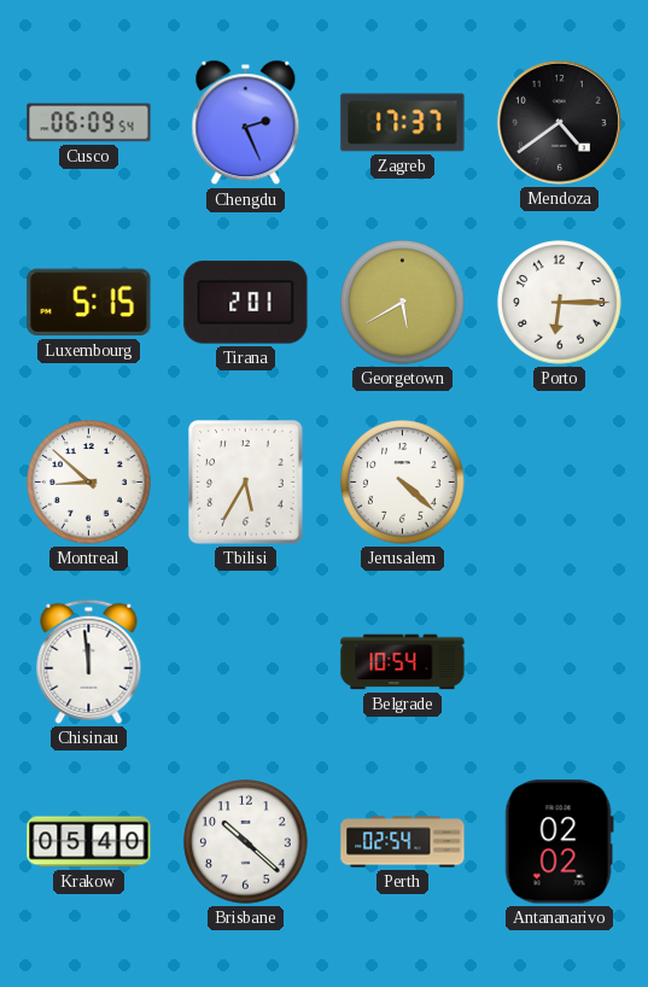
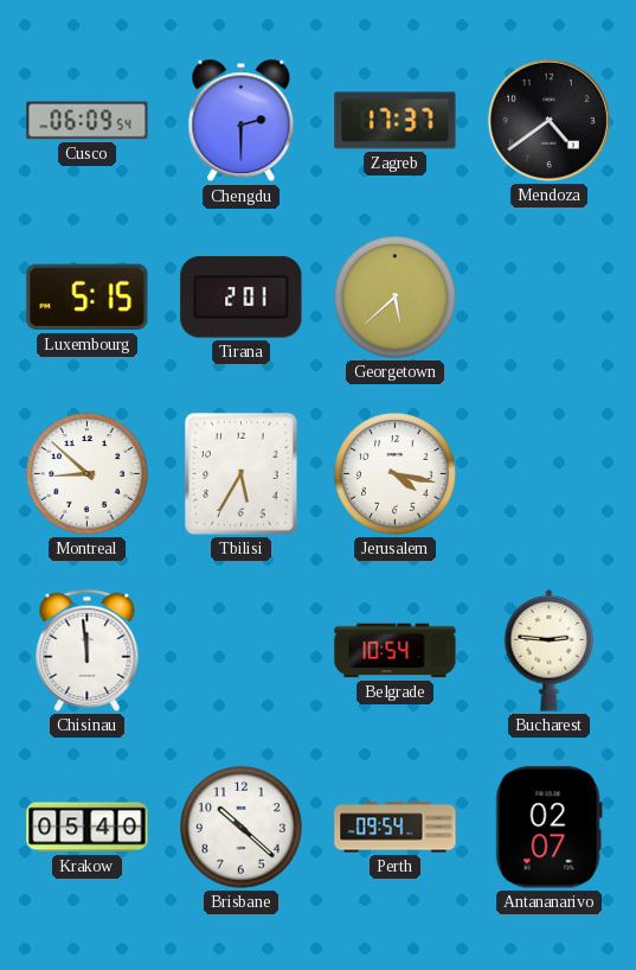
Chengdu: 2:26 -> 2:30
Georgetown: 5:40 -> 5:38
Porto: 6:15 -> none
Jerusalem: 4:22 -> 4:17
Bucharest: none -> 2:46
Perth: 02:54 -> 09:54
Antananarivo: 02:02 -> 02:07
